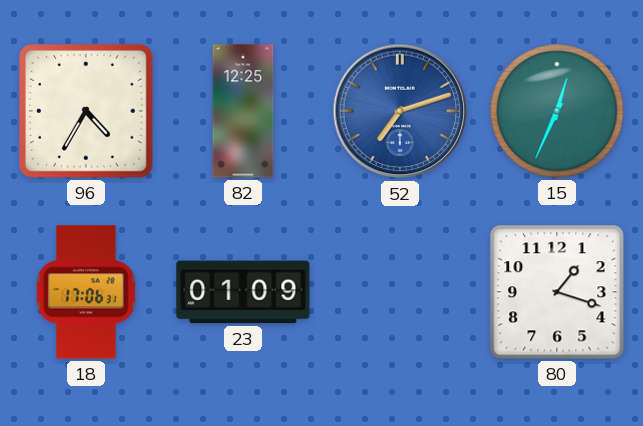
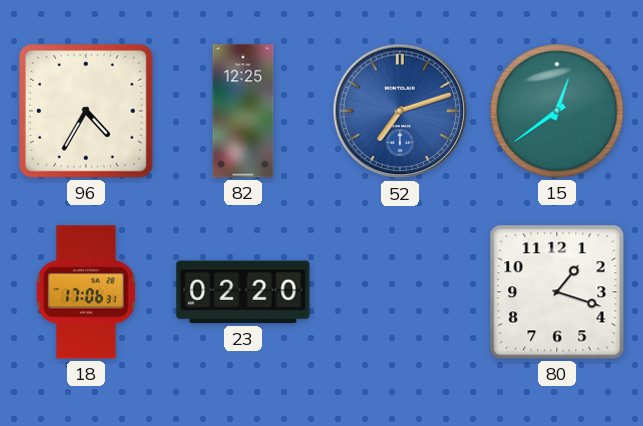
15: 12:34 -> 12:39
23: 01:09 -> 02:20
